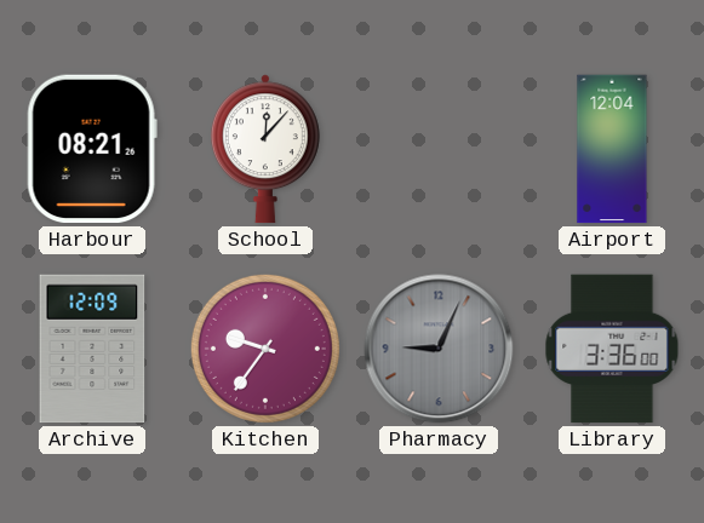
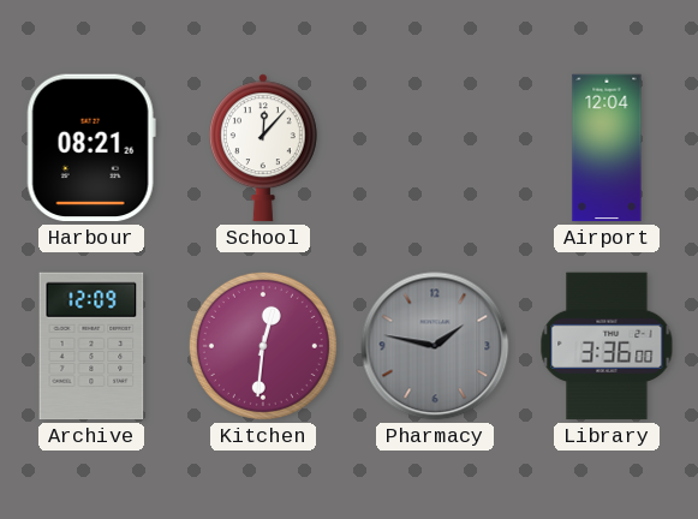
Kitchen: 9:36 -> 12:31
Pharmacy: 9:04 -> 1:47
